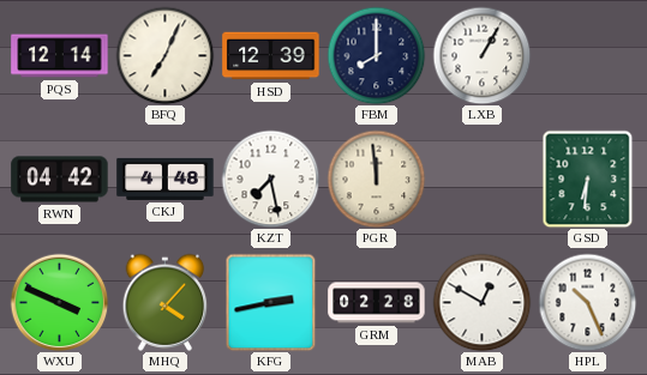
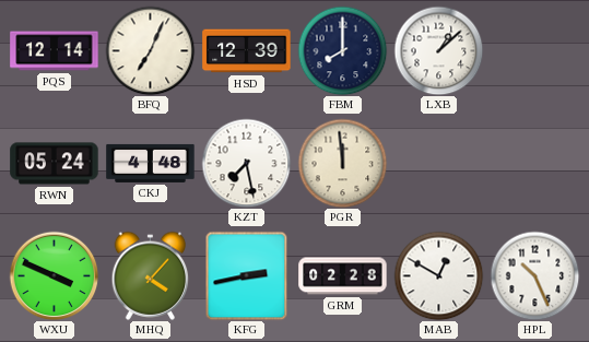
LXB: 1:05 -> 1:08
RWN: 04:42 -> 05:24
GSD: 6:31 -> none
